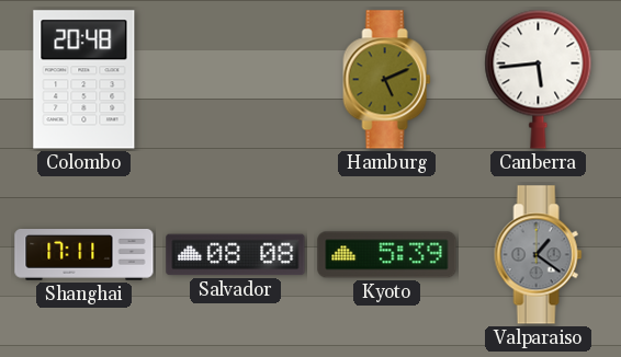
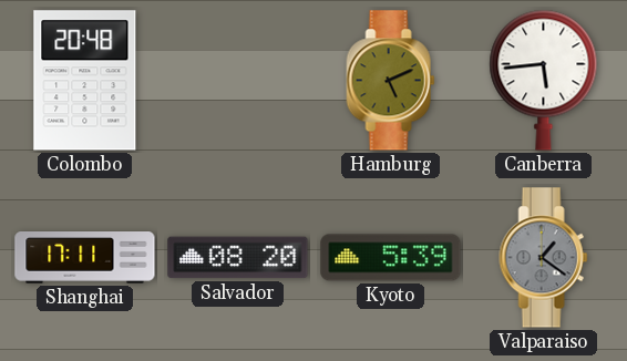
Salvador: 08:08 -> 08:20
